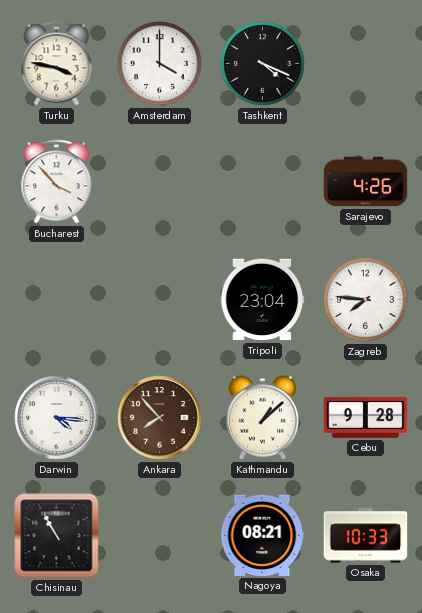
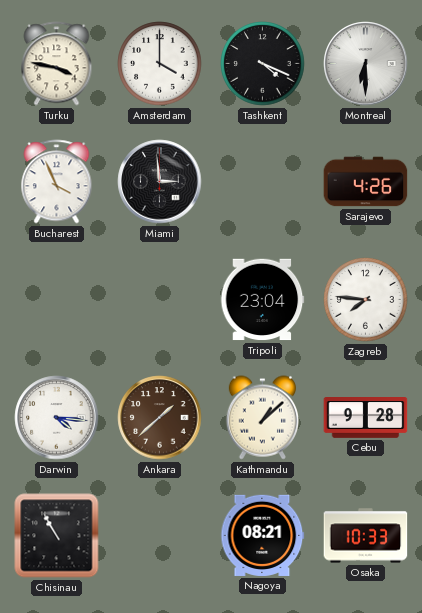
Montreal: none -> 6:30
Bucharest: 3:53 -> 3:56
Miami: none -> 2:59
Ankara: 7:53 -> 1:38
